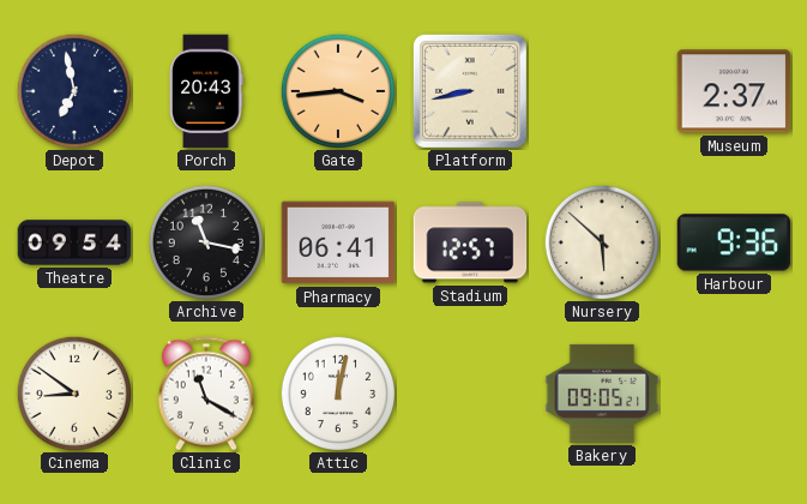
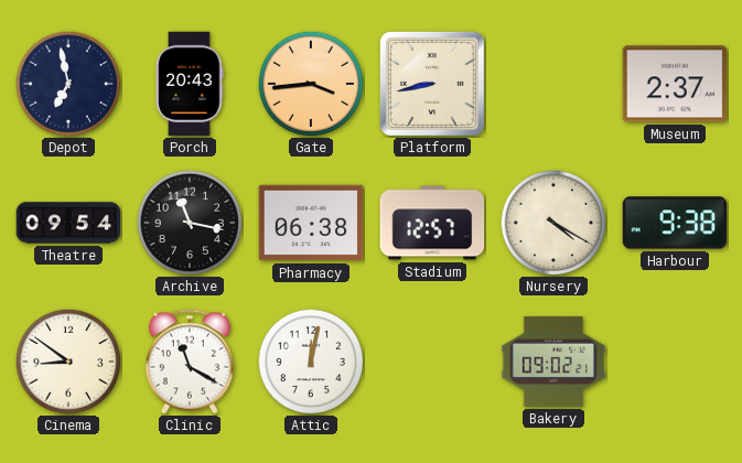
Pharmacy: 06:41 -> 06:38
Nursery: 5:52 -> 4:20
Harbour: 9:36 -> 9:38
Bakery: 09:05 -> 09:02
